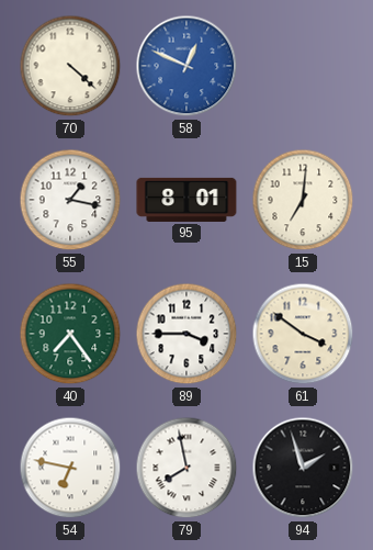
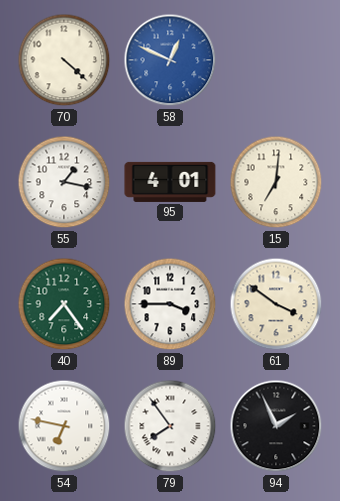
95: 8:01 -> 4:01
79: 7:58 -> 7:54
94: 1:57 -> 1:56
